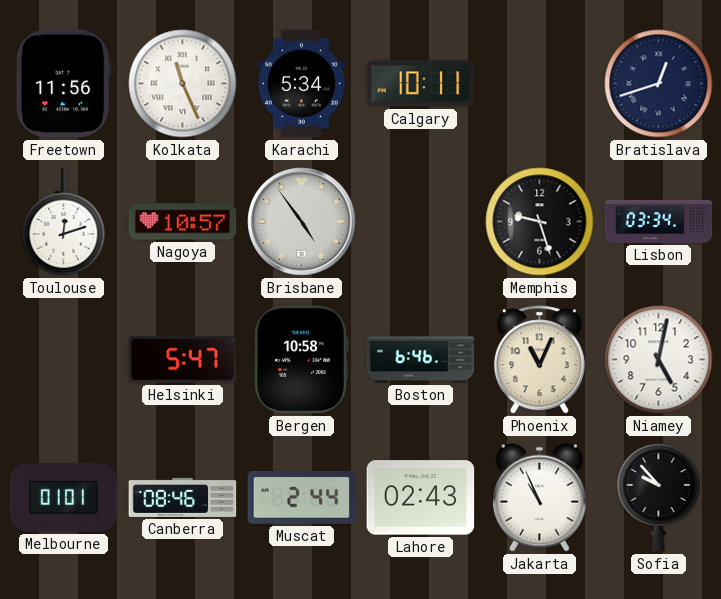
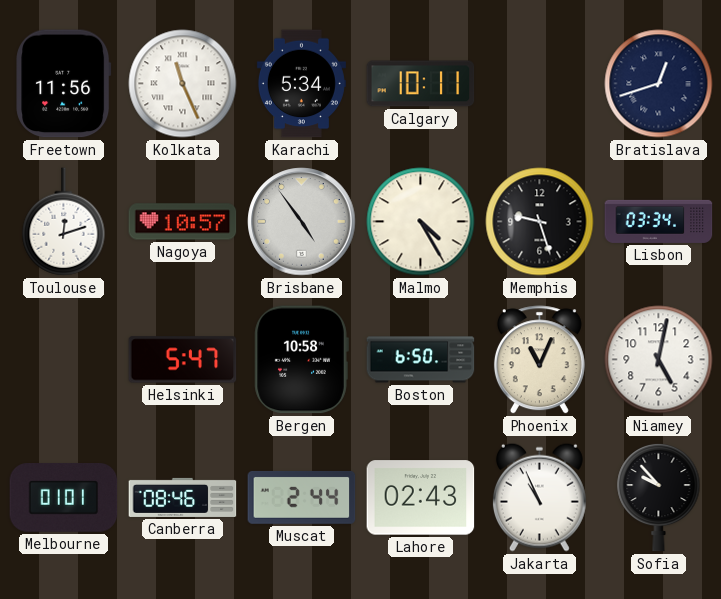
Malmo: none -> 4:25
Boston: 6:46 -> 6:50
